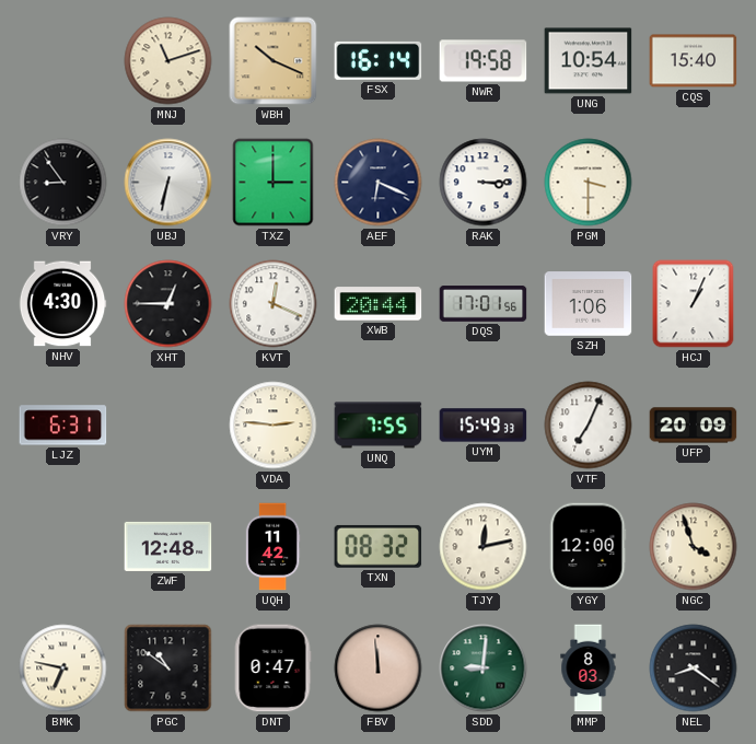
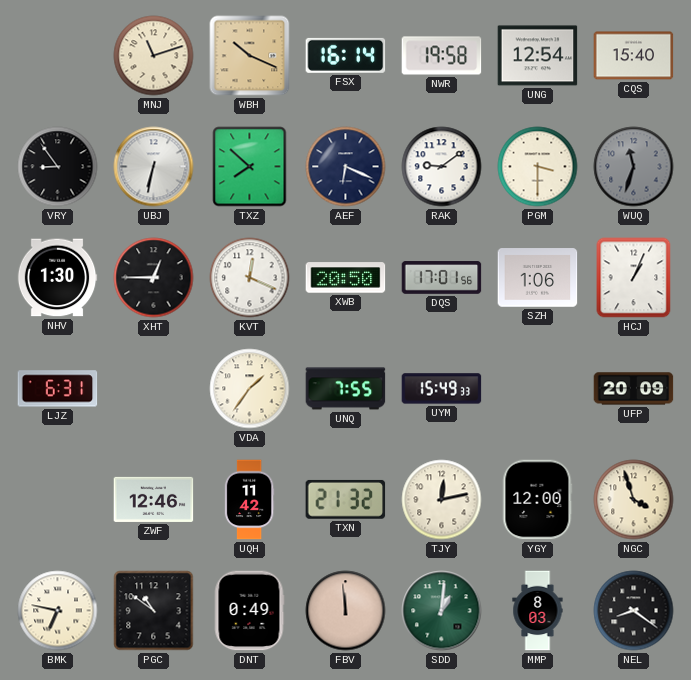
UNG: 10:54 -> 12:54
TXZ: 3:00 -> 7:52
RAK: 3:15 -> 9:09
WUQ: none -> 11:33
NHV: 4:30 -> 1:30
XWB: 20:44 -> 20:50
VDA: 2:46 -> 1:36
VTF: 7:04 -> none
ZWF: 12:48 -> 12:46
TXN: 08:32 -> 21:32
DNT: 0:47 -> 0:49
SDD: 9:01 -> 1:01
